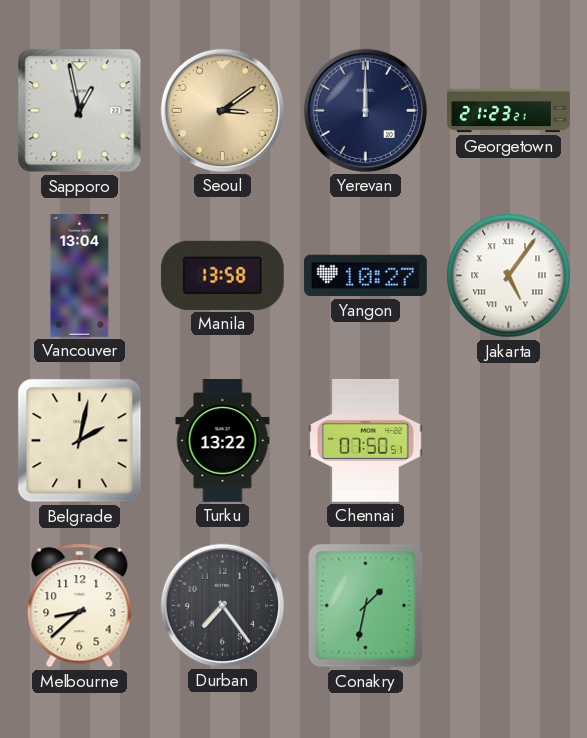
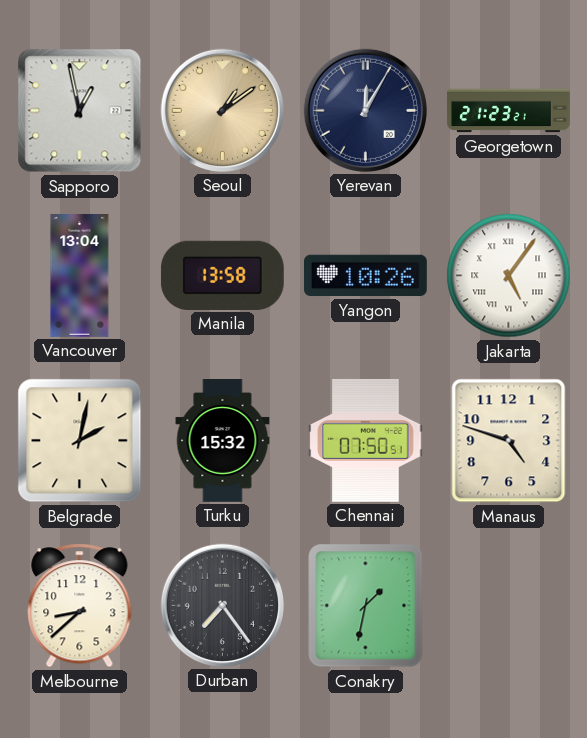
Seoul: 3:09 -> 1:09
Yerevan: 12:00 -> 12:05
Yangon: 10:27 -> 10:26
Turku: 13:22 -> 15:32
Manaus: none -> 4:48
